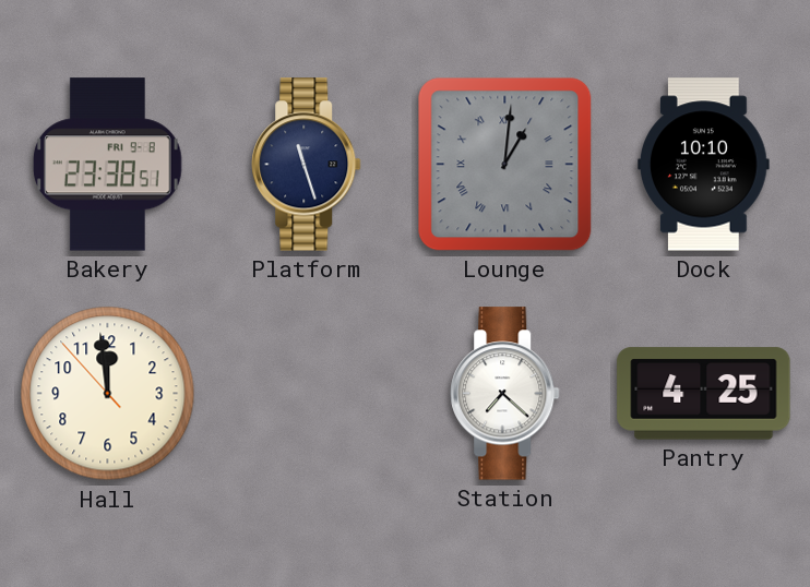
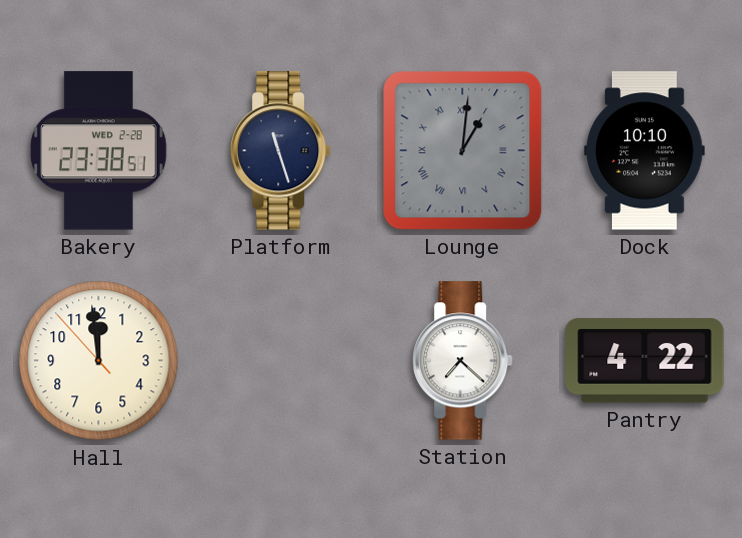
Bakery date: FRI 9-8 -> WED 2-28
Pantry: 4:25 -> 4:22
